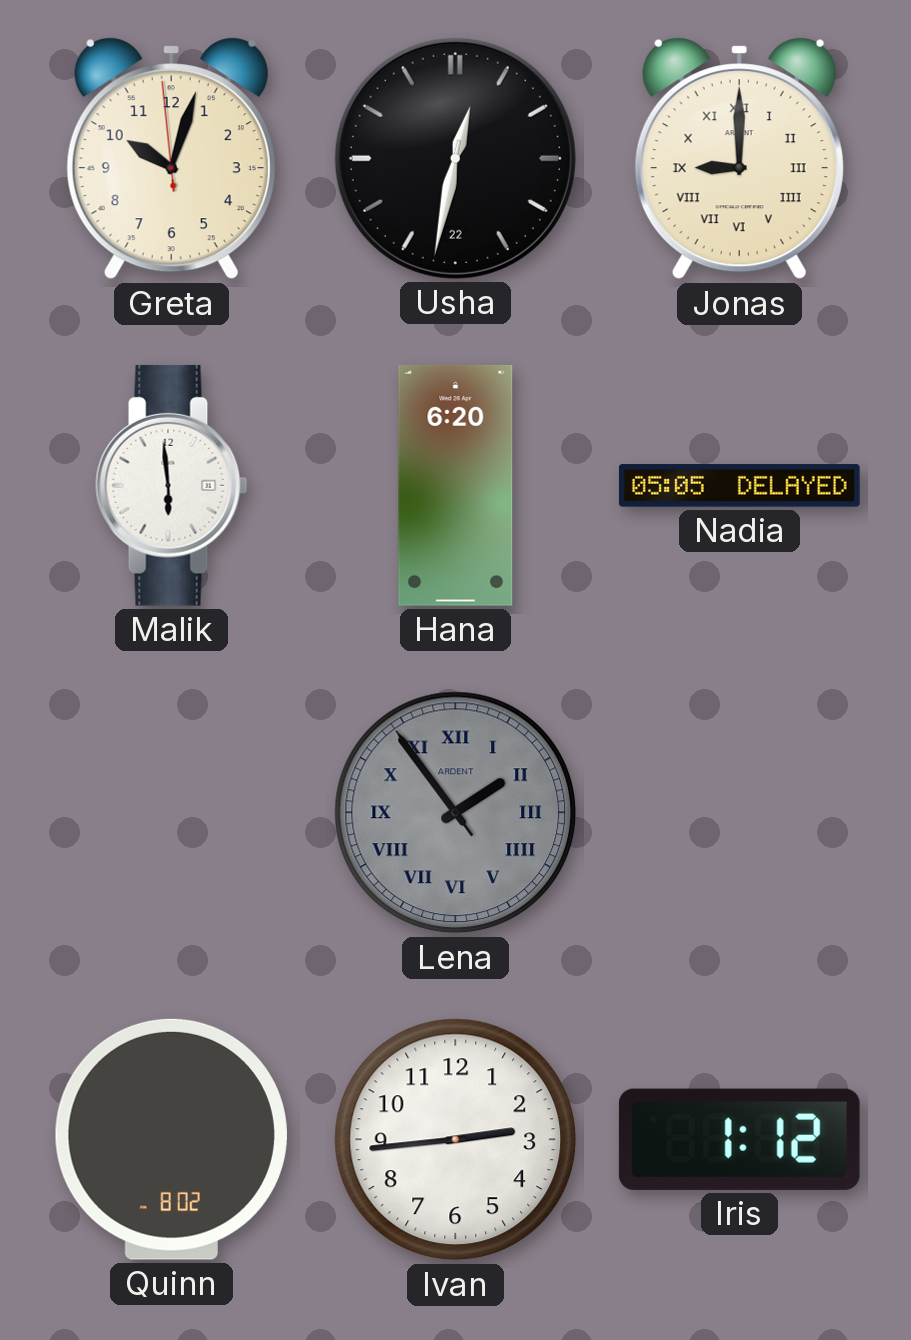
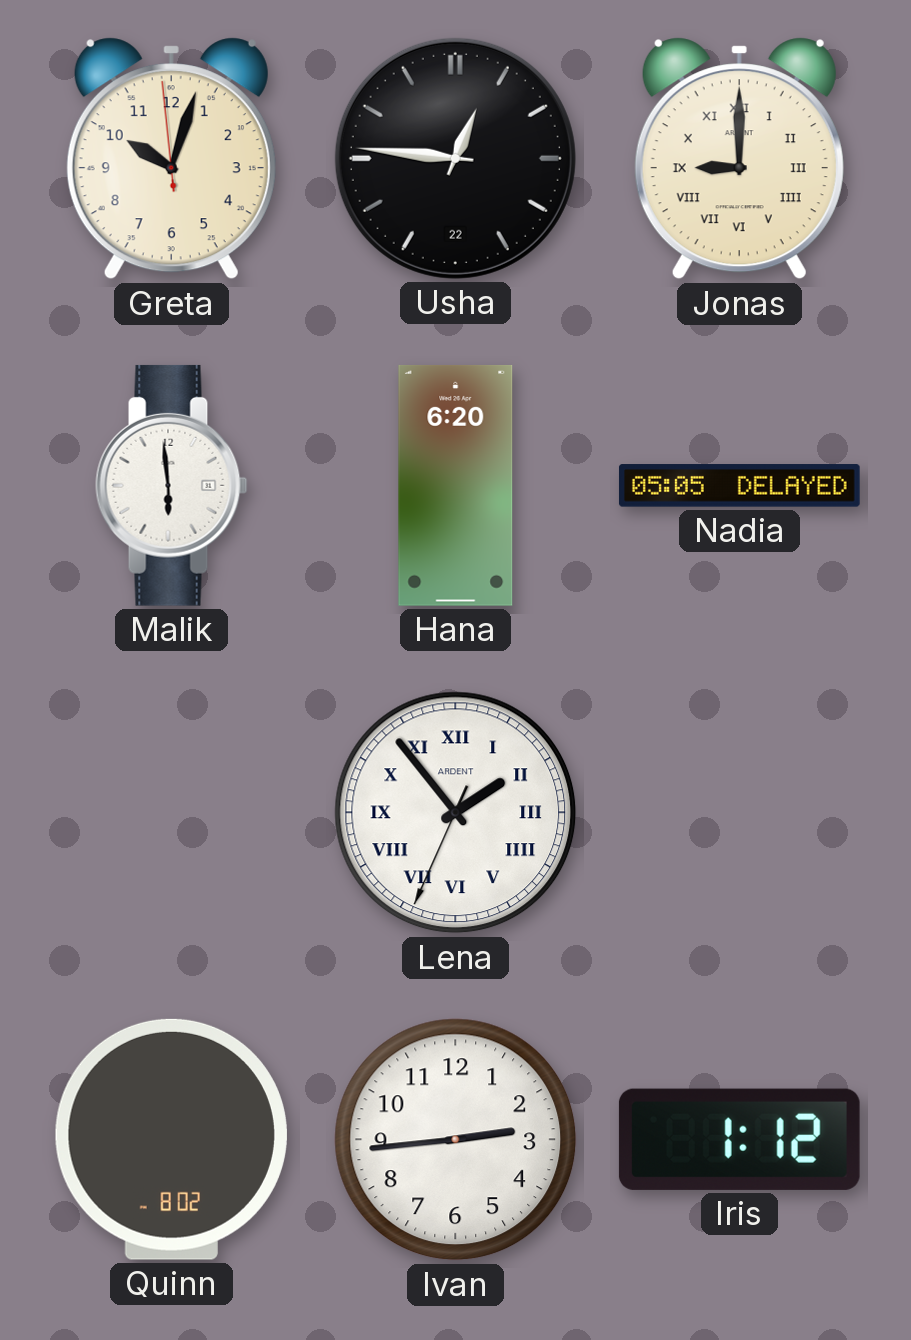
Usha: 12:32 -> 12:46
Lena: 1:53:54 -> 1:53:34
Lena dial: grey -> white
